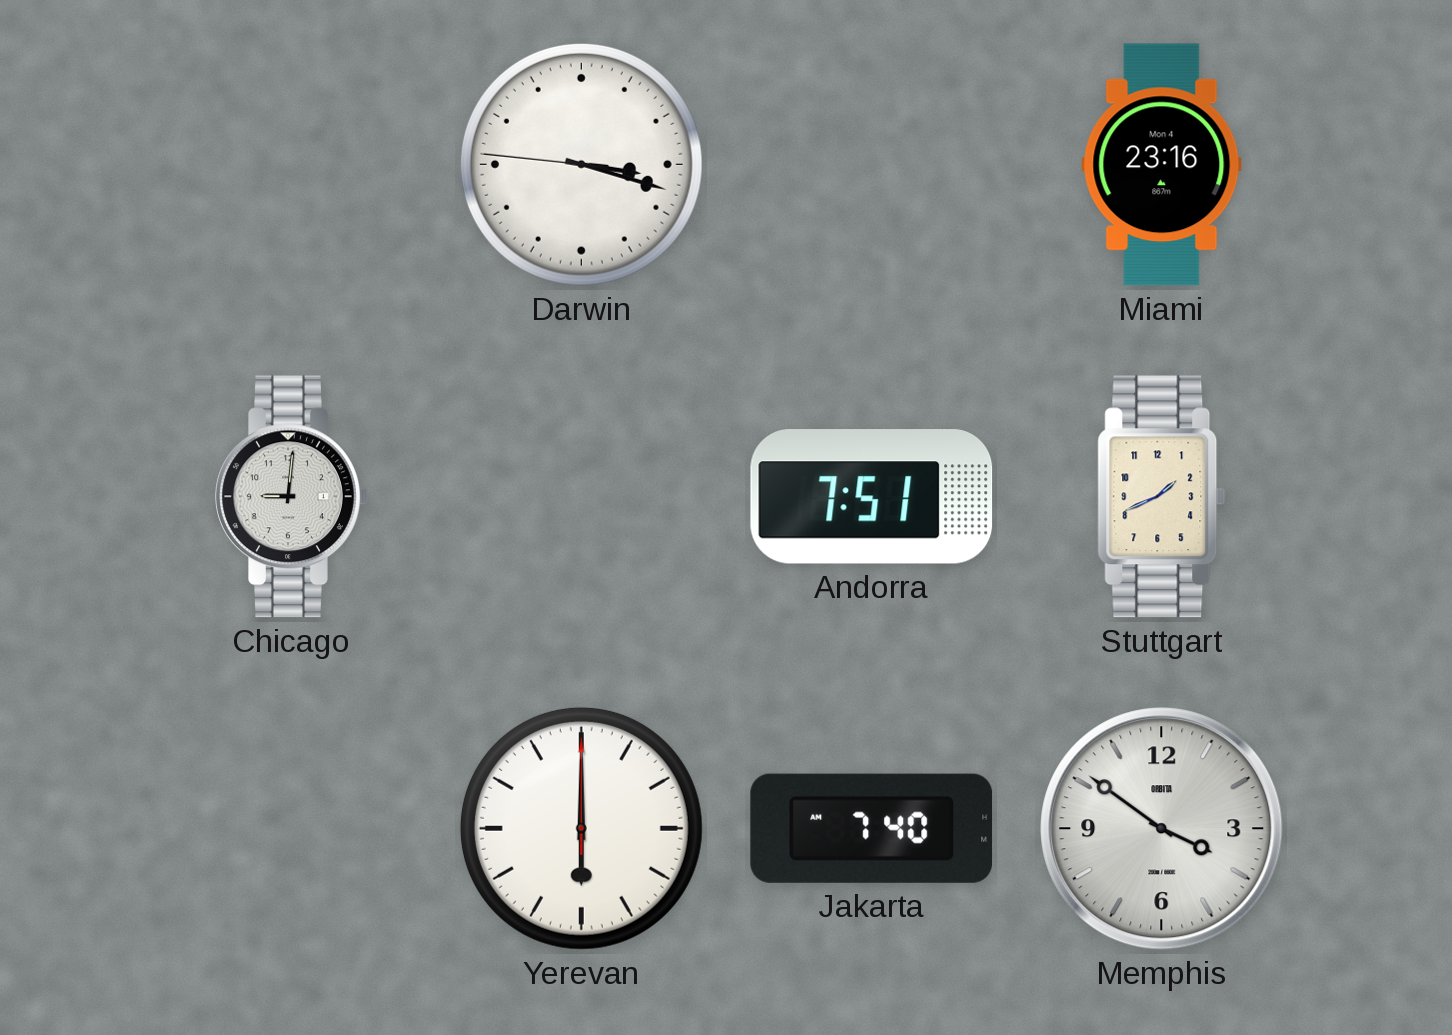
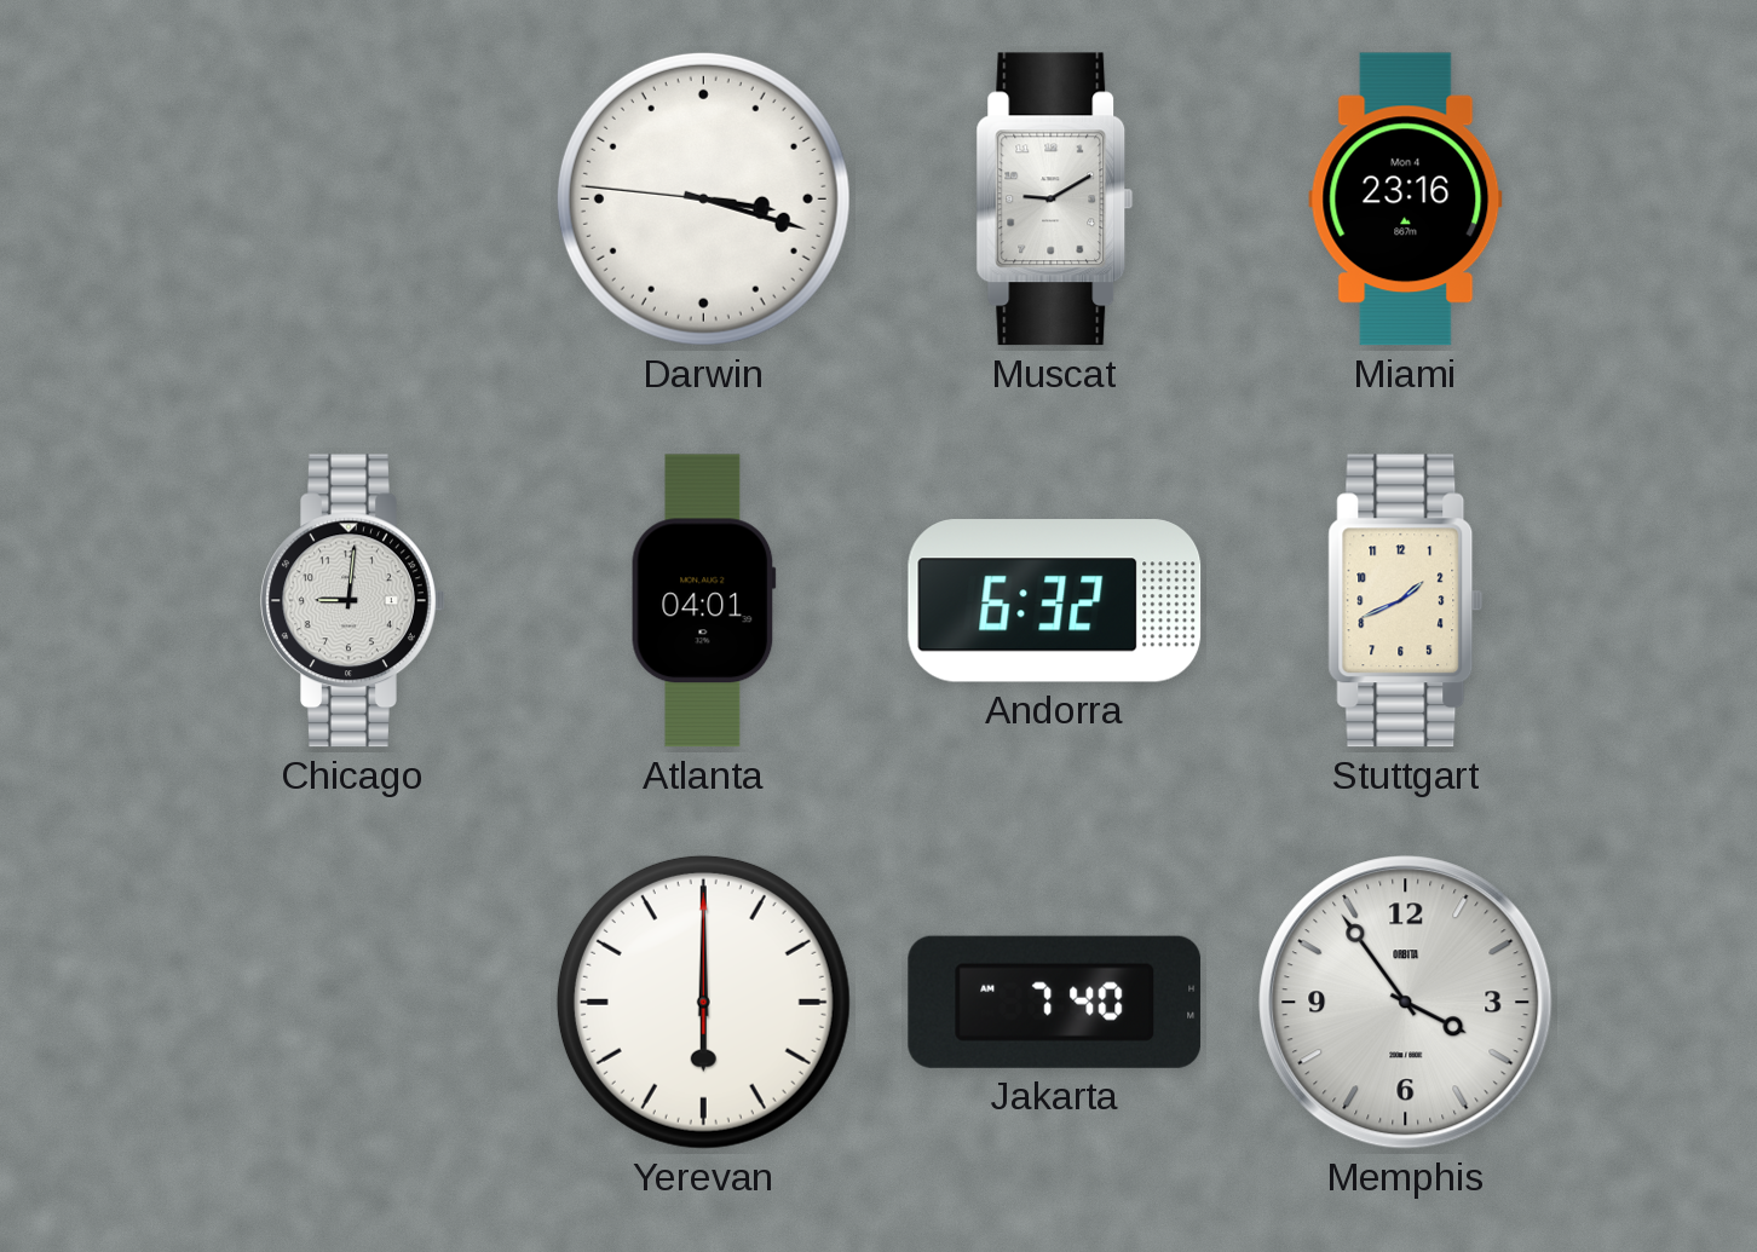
Muscat: none -> 9:10
Atlanta: none -> 04:01
Andorra: 7:51 -> 6:32
Memphis: 3:51 -> 3:54
